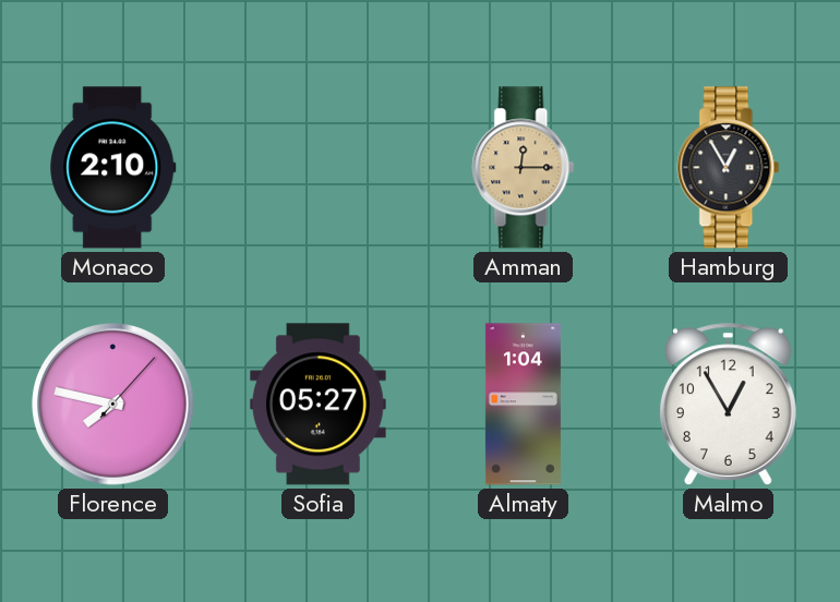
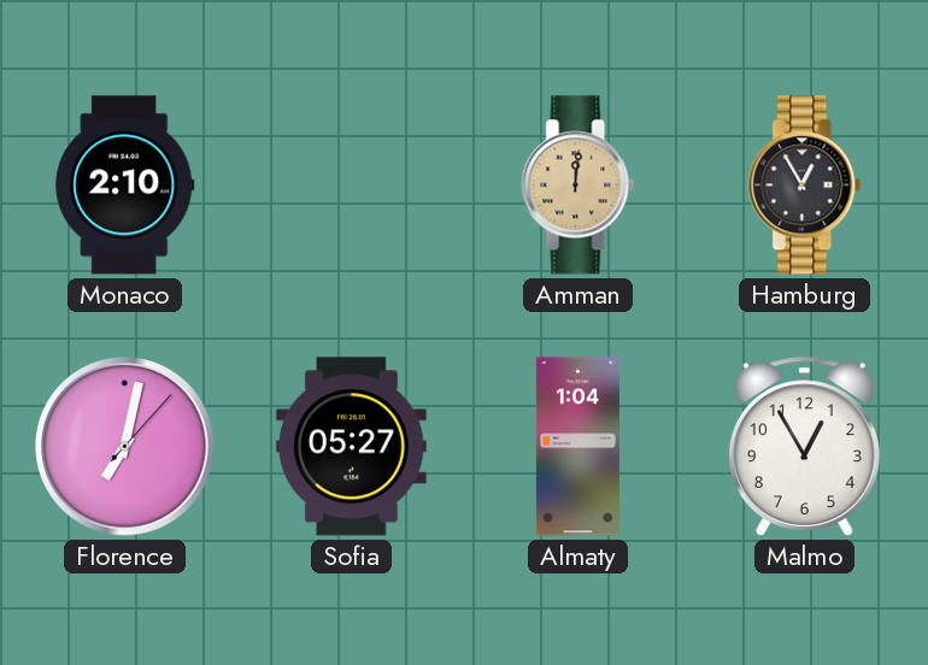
Amman: 12:15 -> 12:01
Florence: 7:47 -> 7:02
